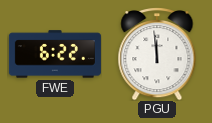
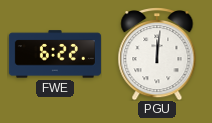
PGU: 11:59 -> 12:01
